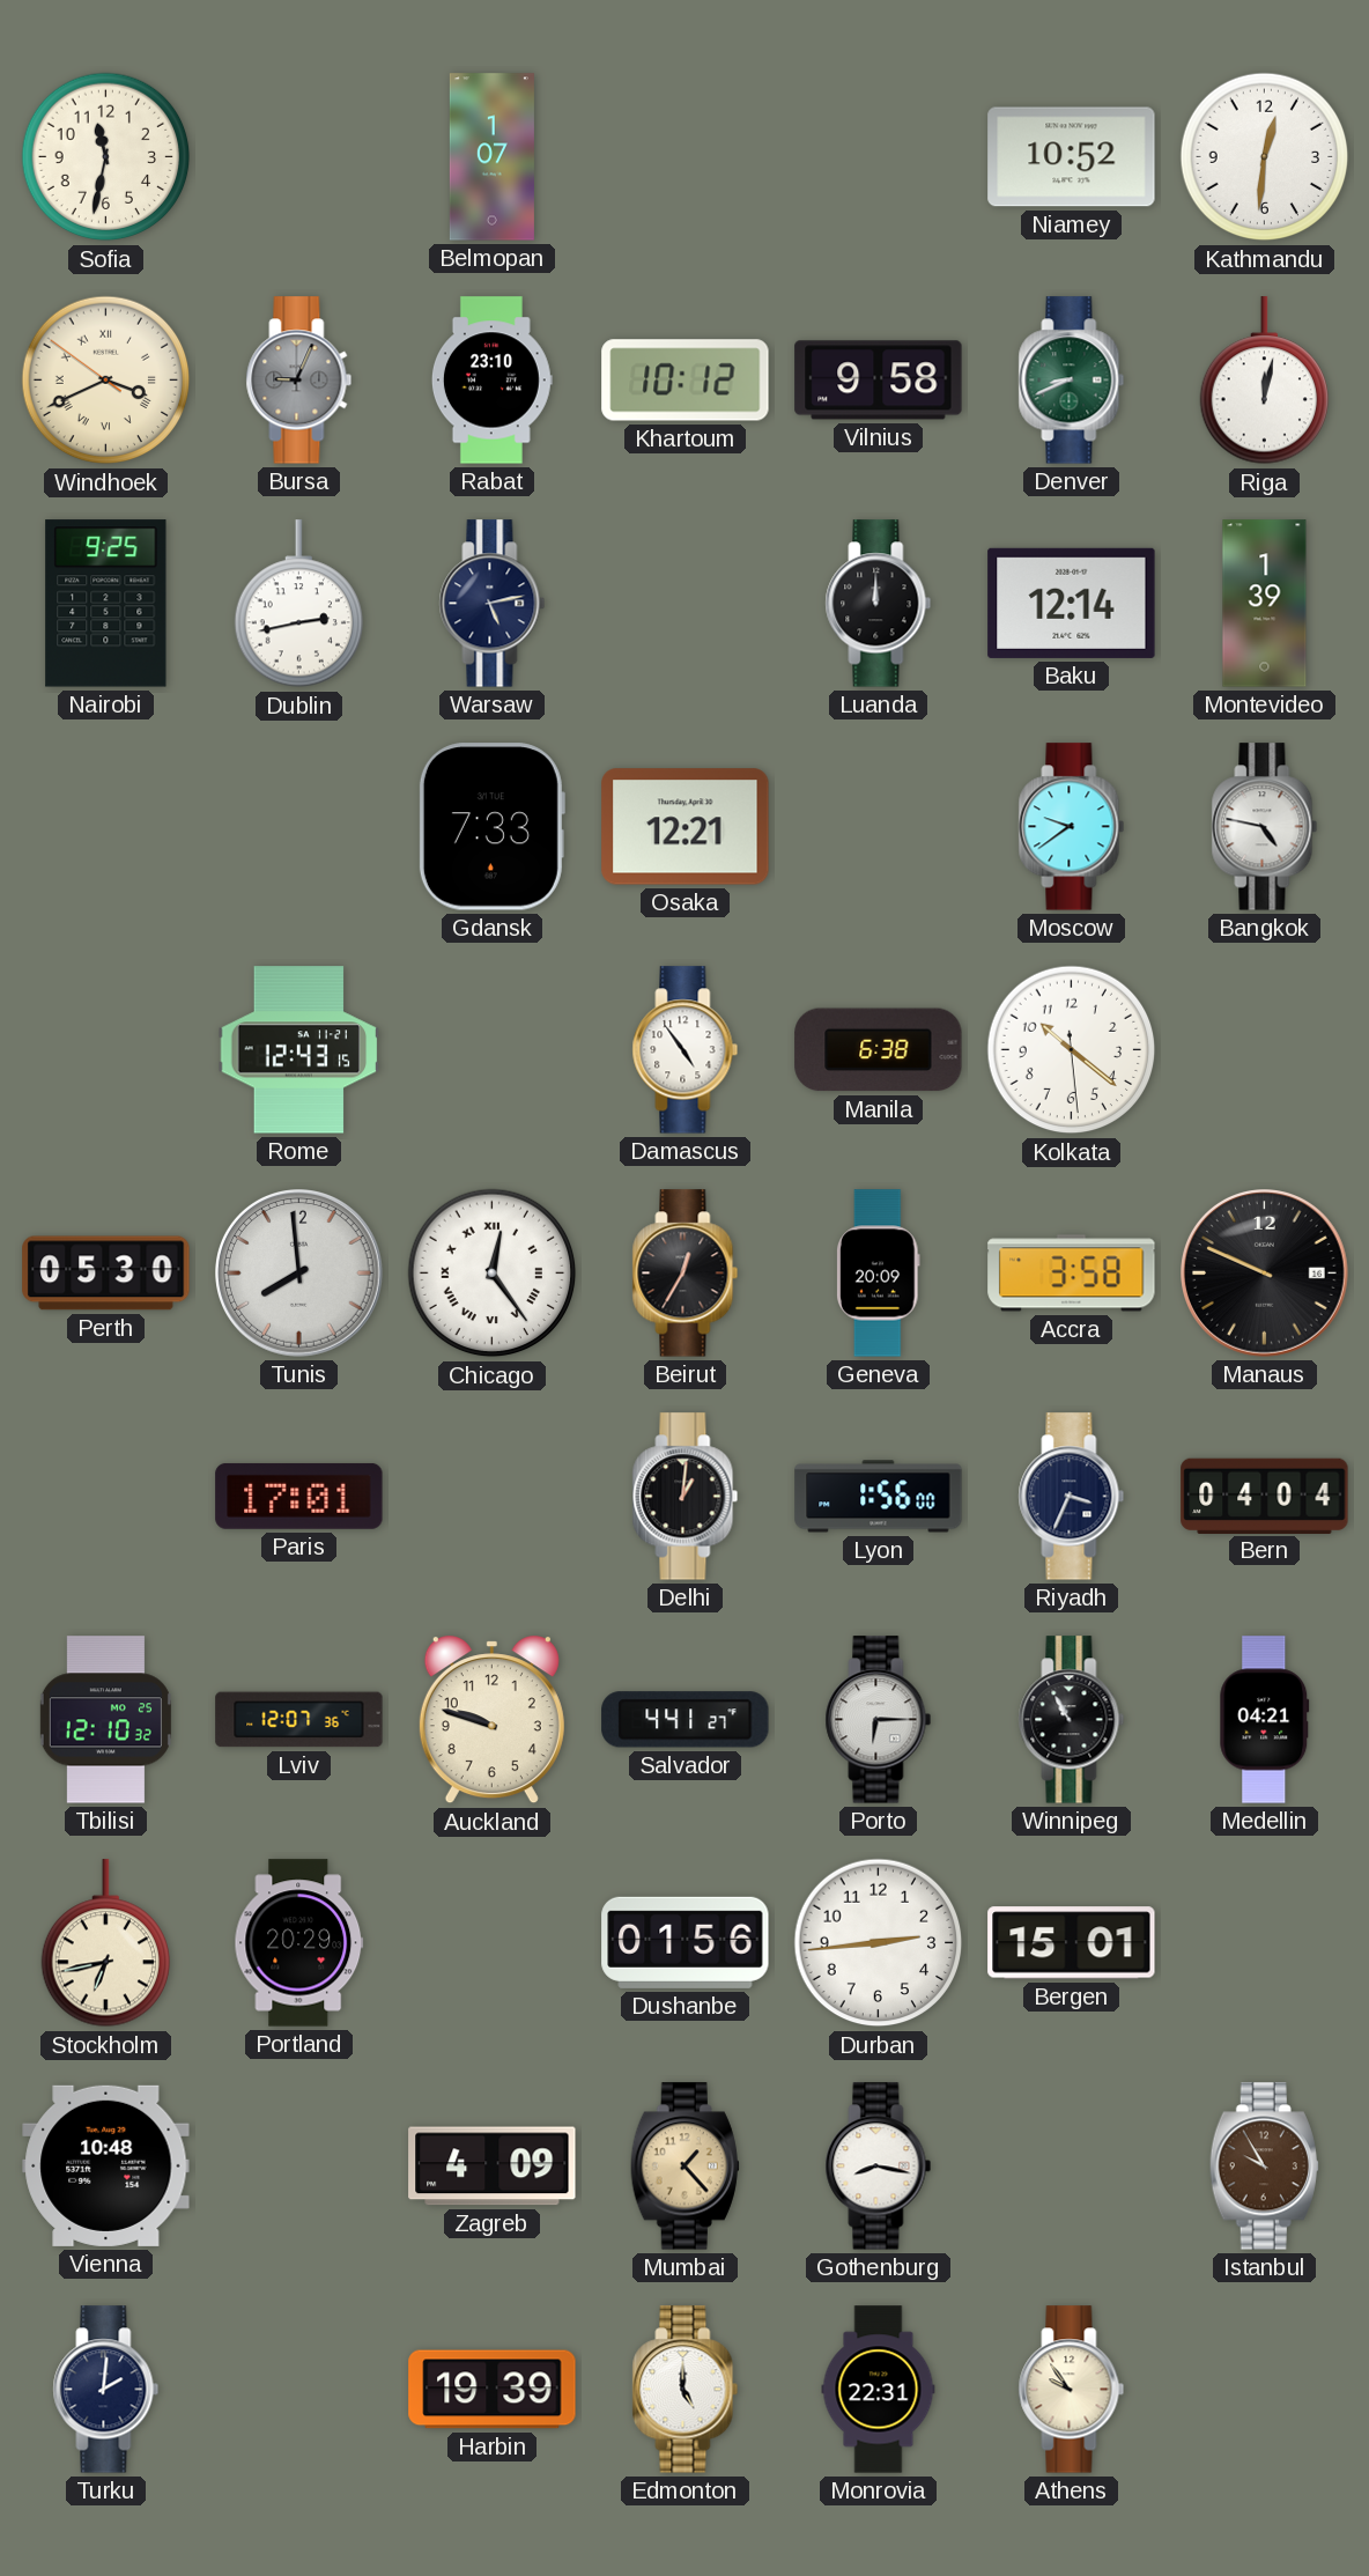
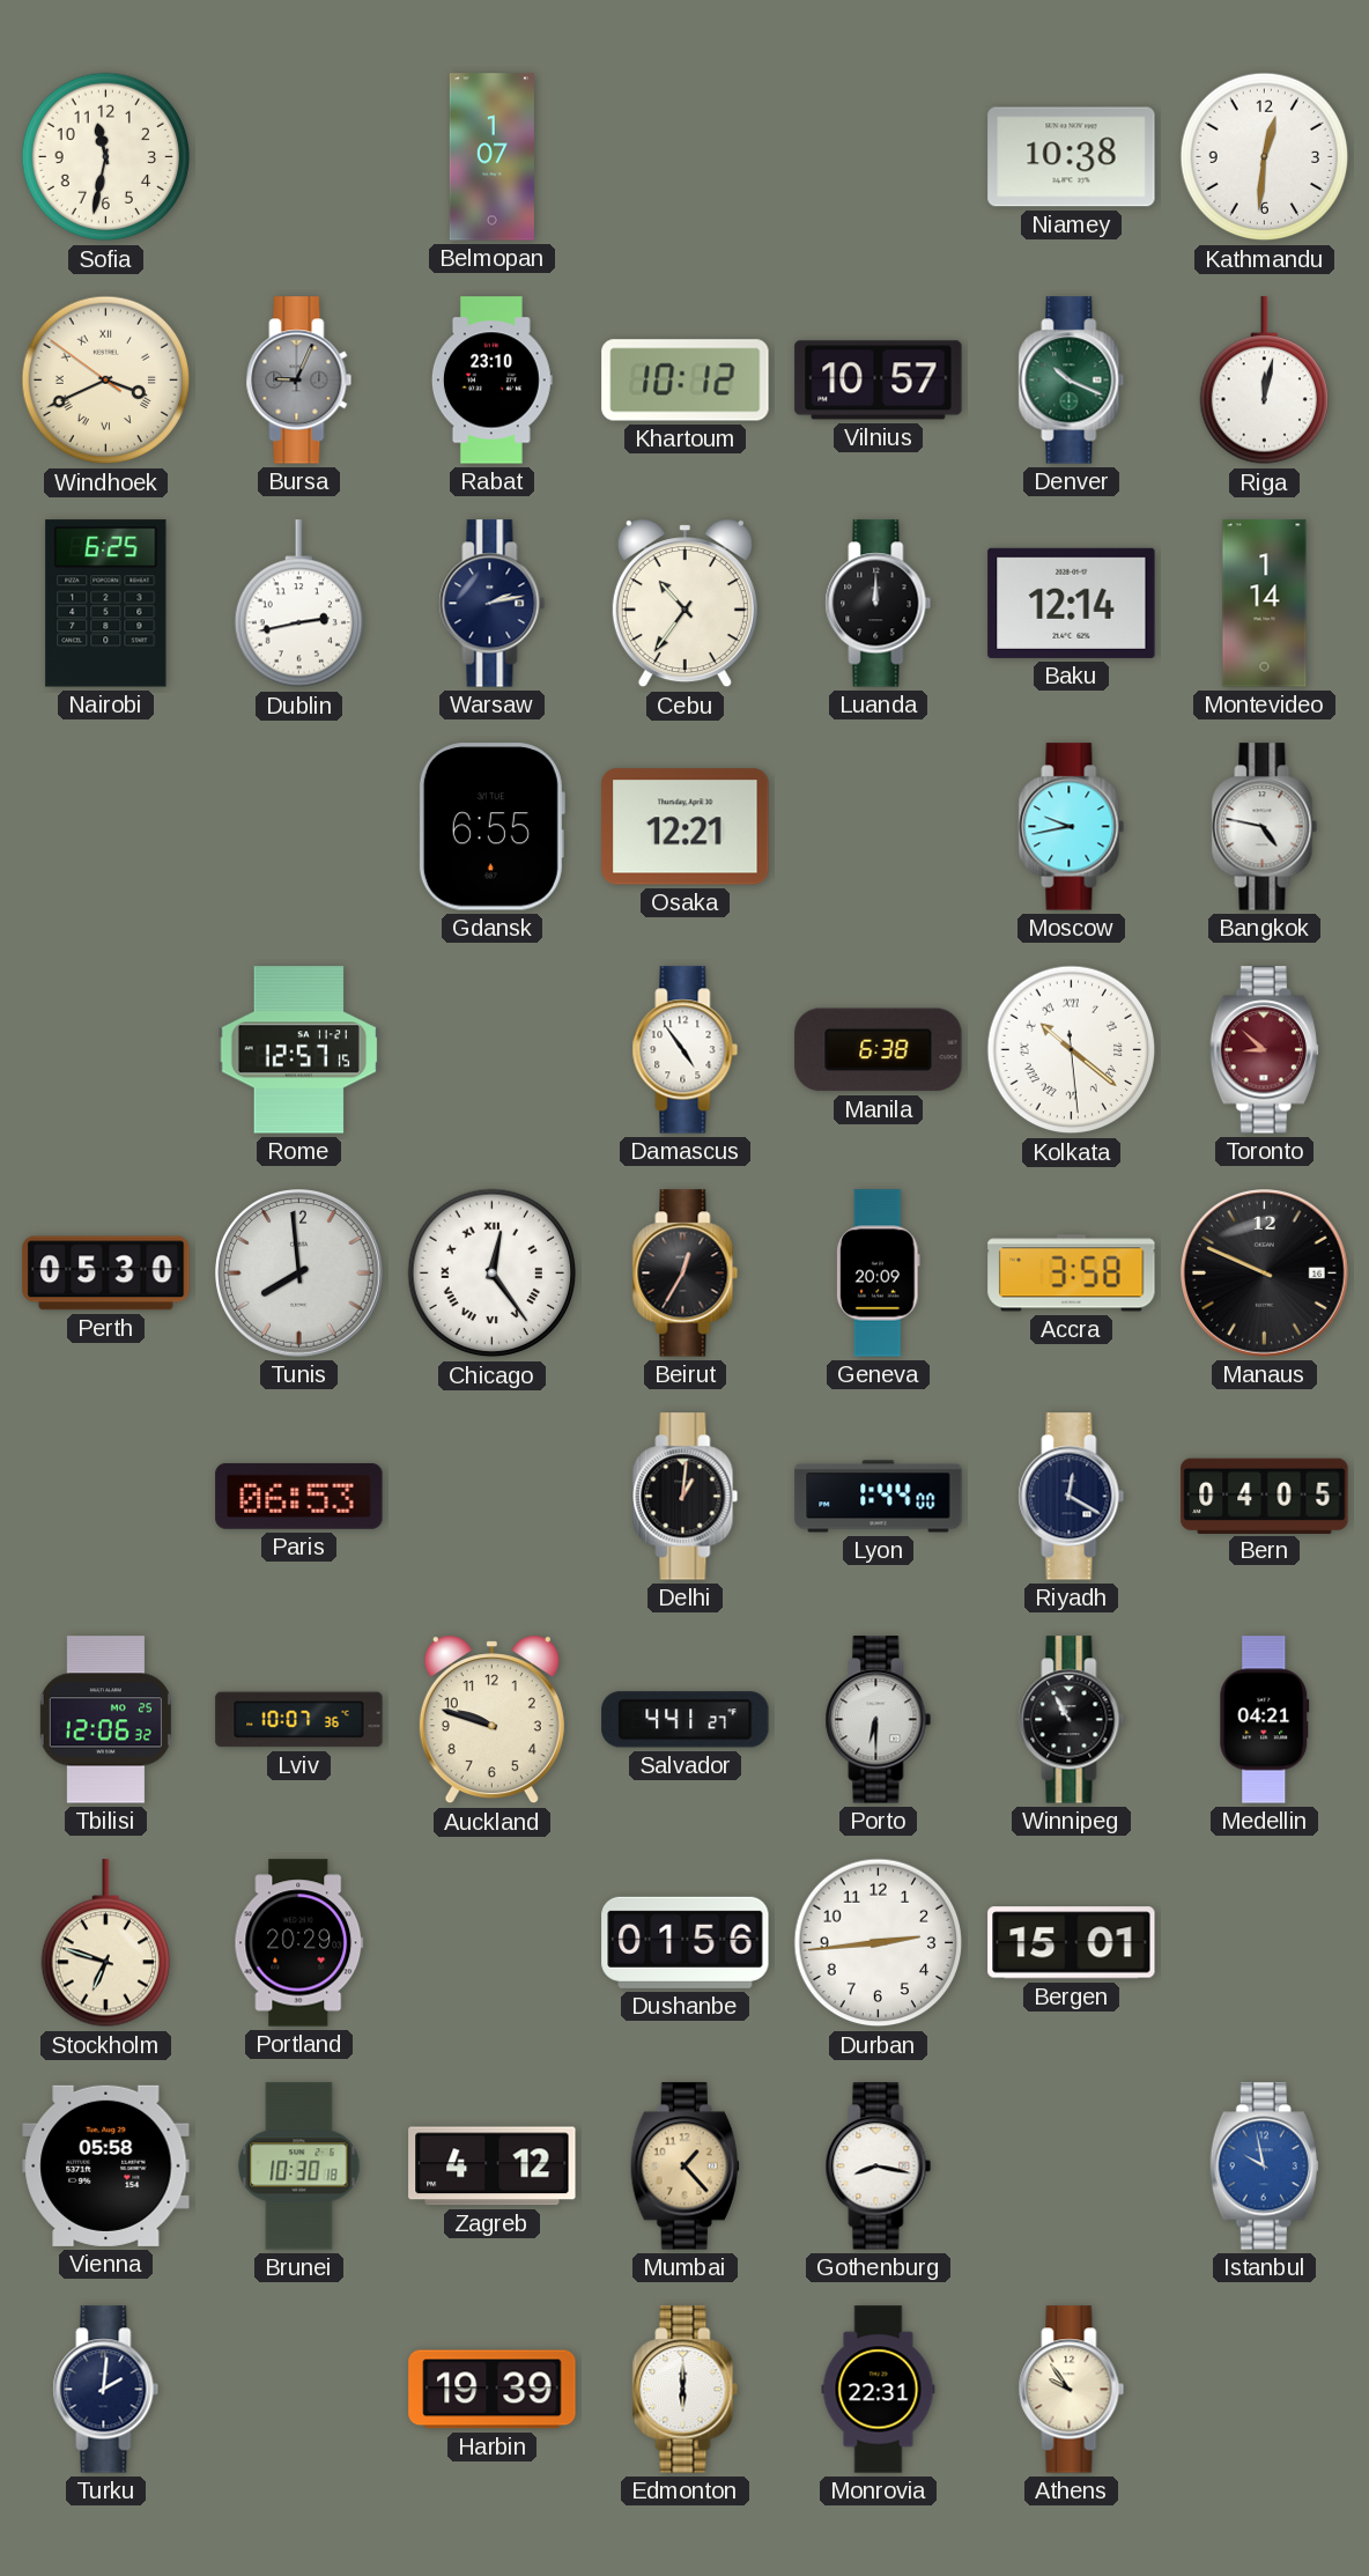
Niamey: 10:52 -> 10:38
Vilnius: 9:58 -> 10:57
Denver: 8:41 -> 10:19
Nairobi: 9:25 -> 6:25
Warsaw: 5:13 -> 2:13
Cebu: none -> 10:36
Montevideo: 1:39 -> 1:14
Gdansk: 7:33 -> 6:55
Moscow: 9:39 -> 9:43
Rome: 12:43 -> 12:57
Kolkata numerals: Arabic -> Roman
Toronto: none -> 8:52
Paris: 17:01 -> 06:53
Lyon: 1:56 -> 1:44
Riyadh: 3:34 -> 12:20
Bern: 04:04 -> 04:05
Tbilisi: 12:10 -> 12:06
Lviv: 12:07 -> 10:07
Porto: 6:15 -> 6:30
Stockholm: 6:43 -> 6:48
Vienna: 10:48 -> 05:58
Brunei: none -> 10:30
Zagreb: 4:09 -> 4:12
Istanbul: 9:55 -> 9:58
Istanbul dial: brown -> blue
Edmonton: 5:00 -> 6:00
